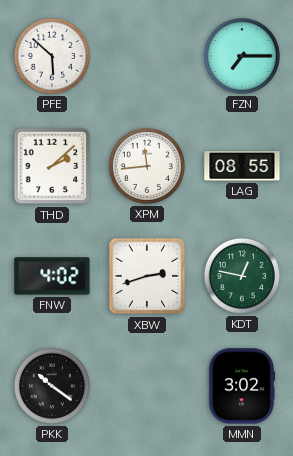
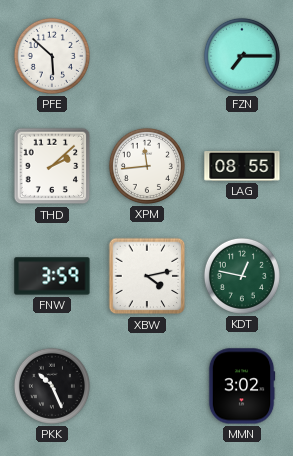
FNW: 4:02 -> 3:59
XBW: 2:42 -> 4:13
PKK: 10:21 -> 10:26
